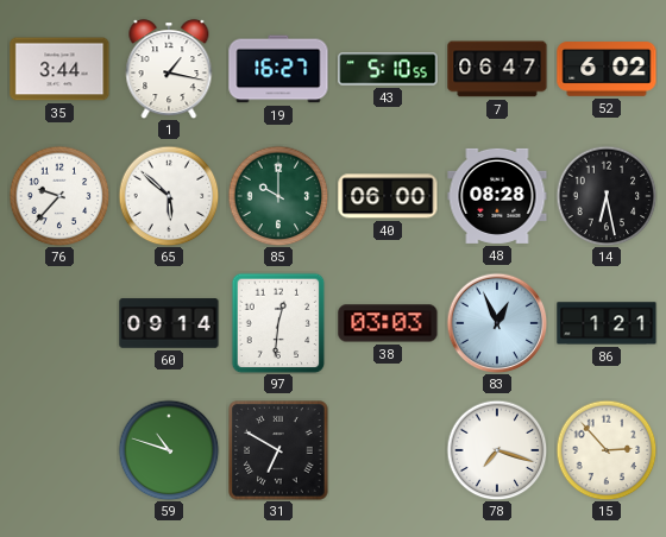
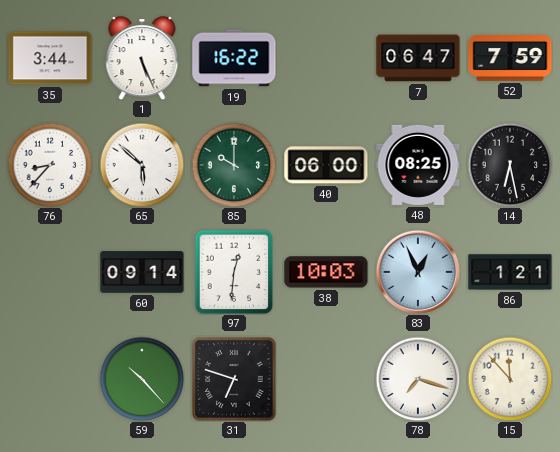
1: 1:17 -> 5:26
19: 16:27 -> 16:22
43: 5:10 -> none
52: 6:02 -> 7:59
76: 9:37 -> 8:37
48: 08:28 -> 08:25
38: 03:03 -> 10:03
59: 10:48 -> 10:23
31: 6:50 -> 6:48
15: 2:53 -> 11:53
